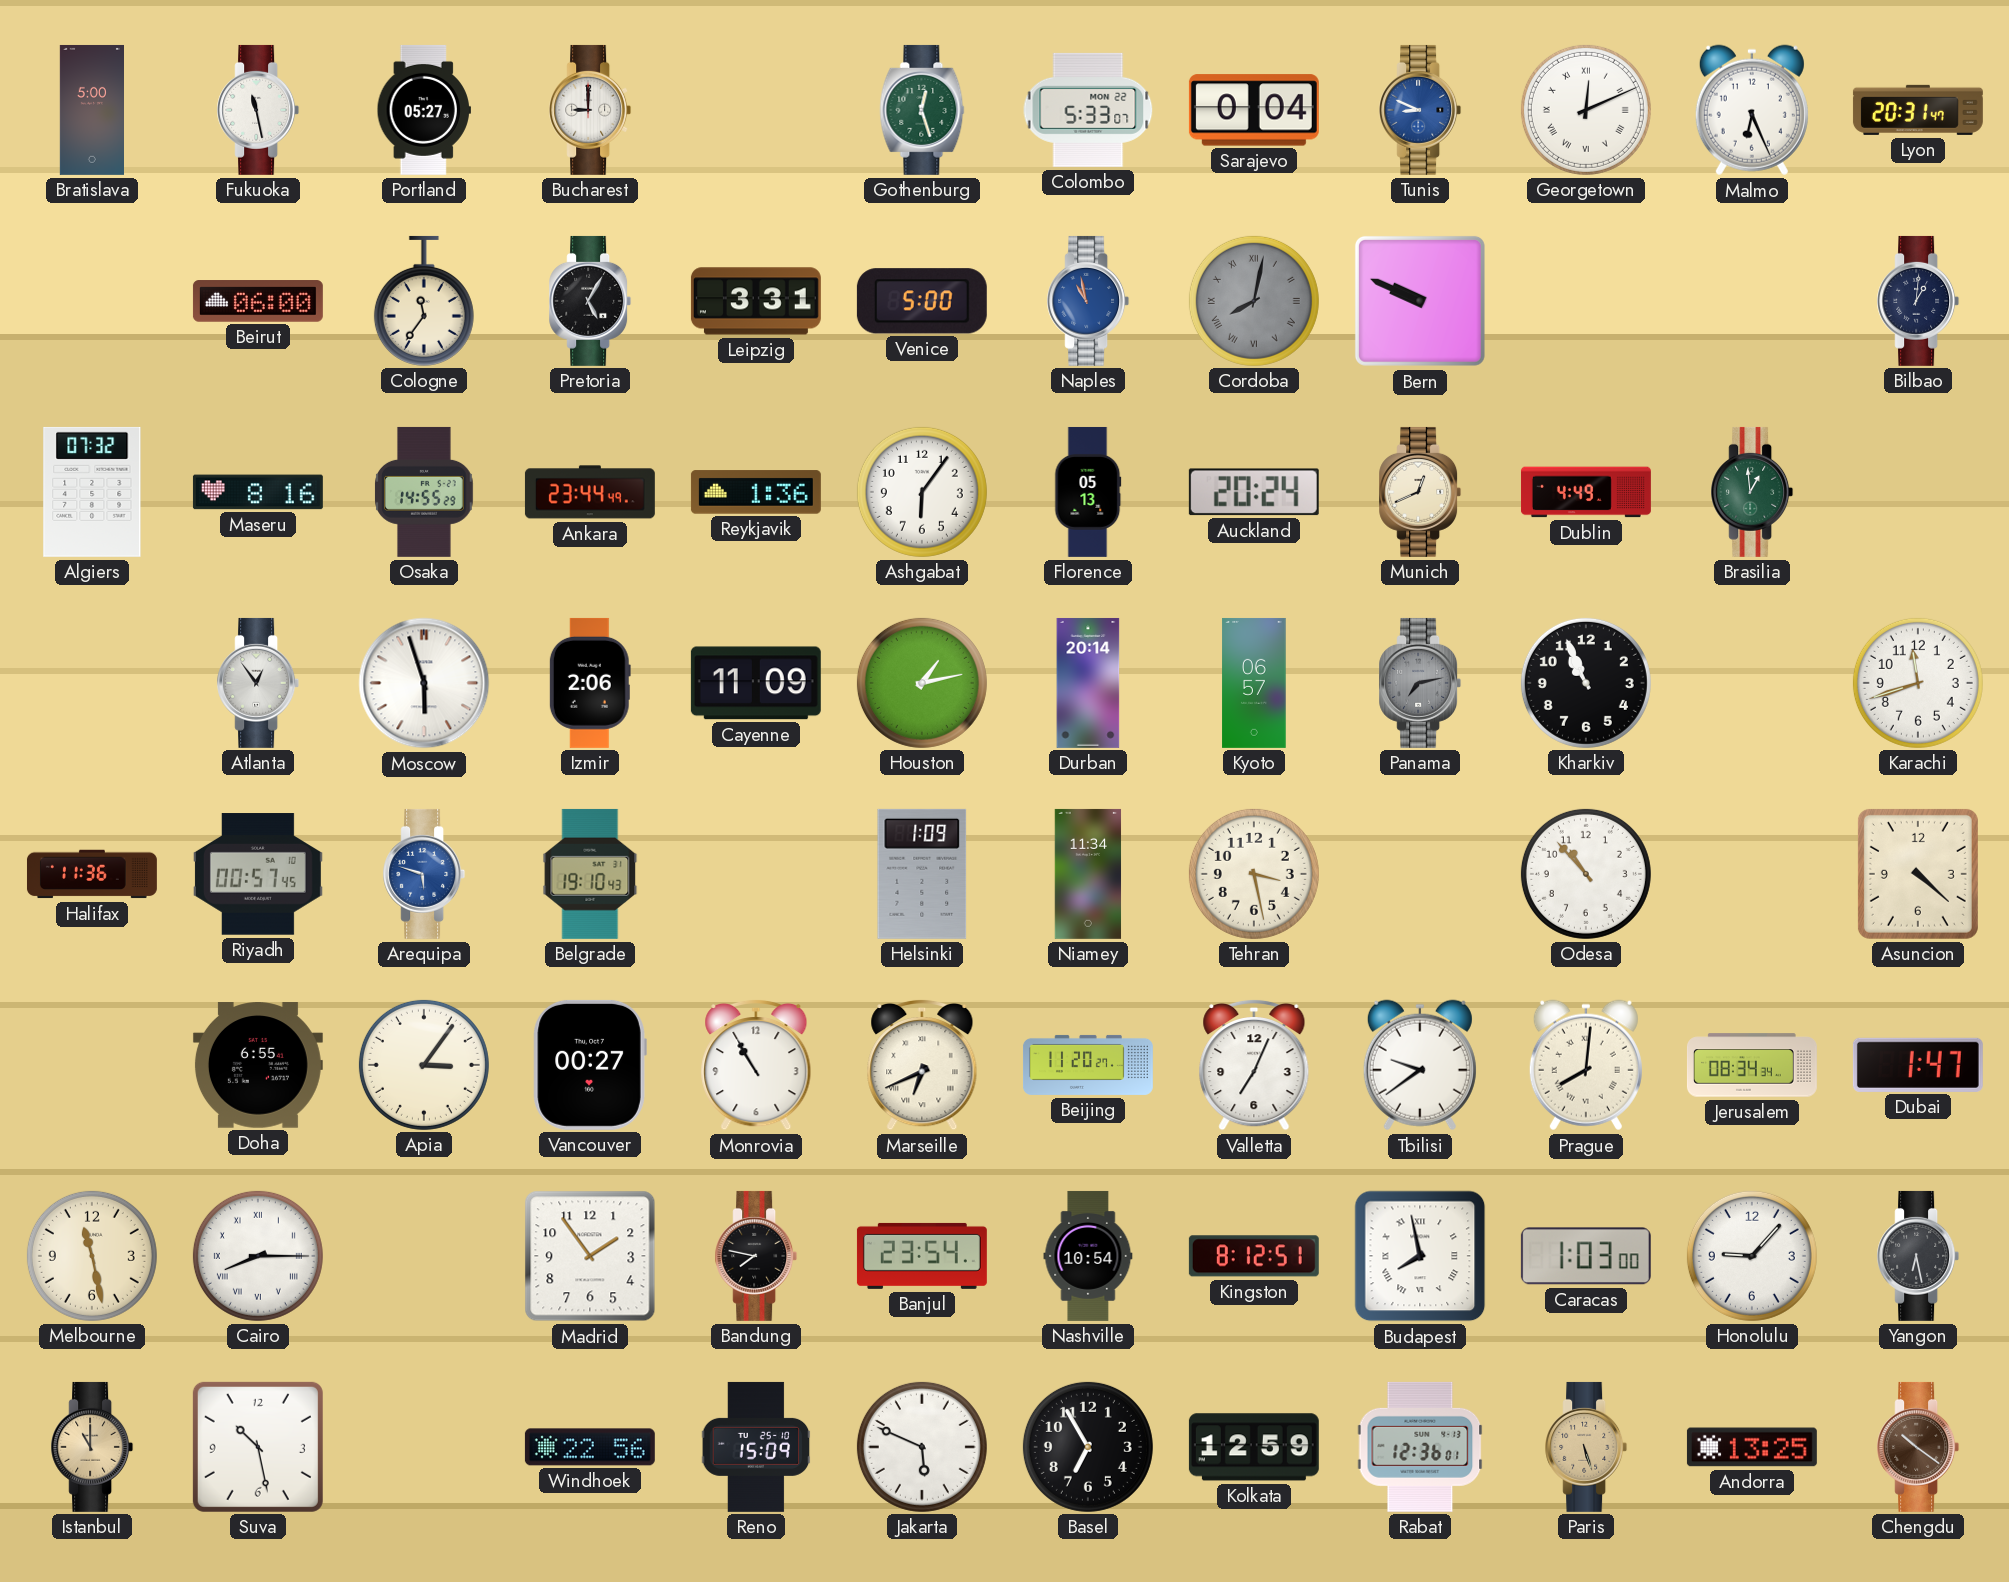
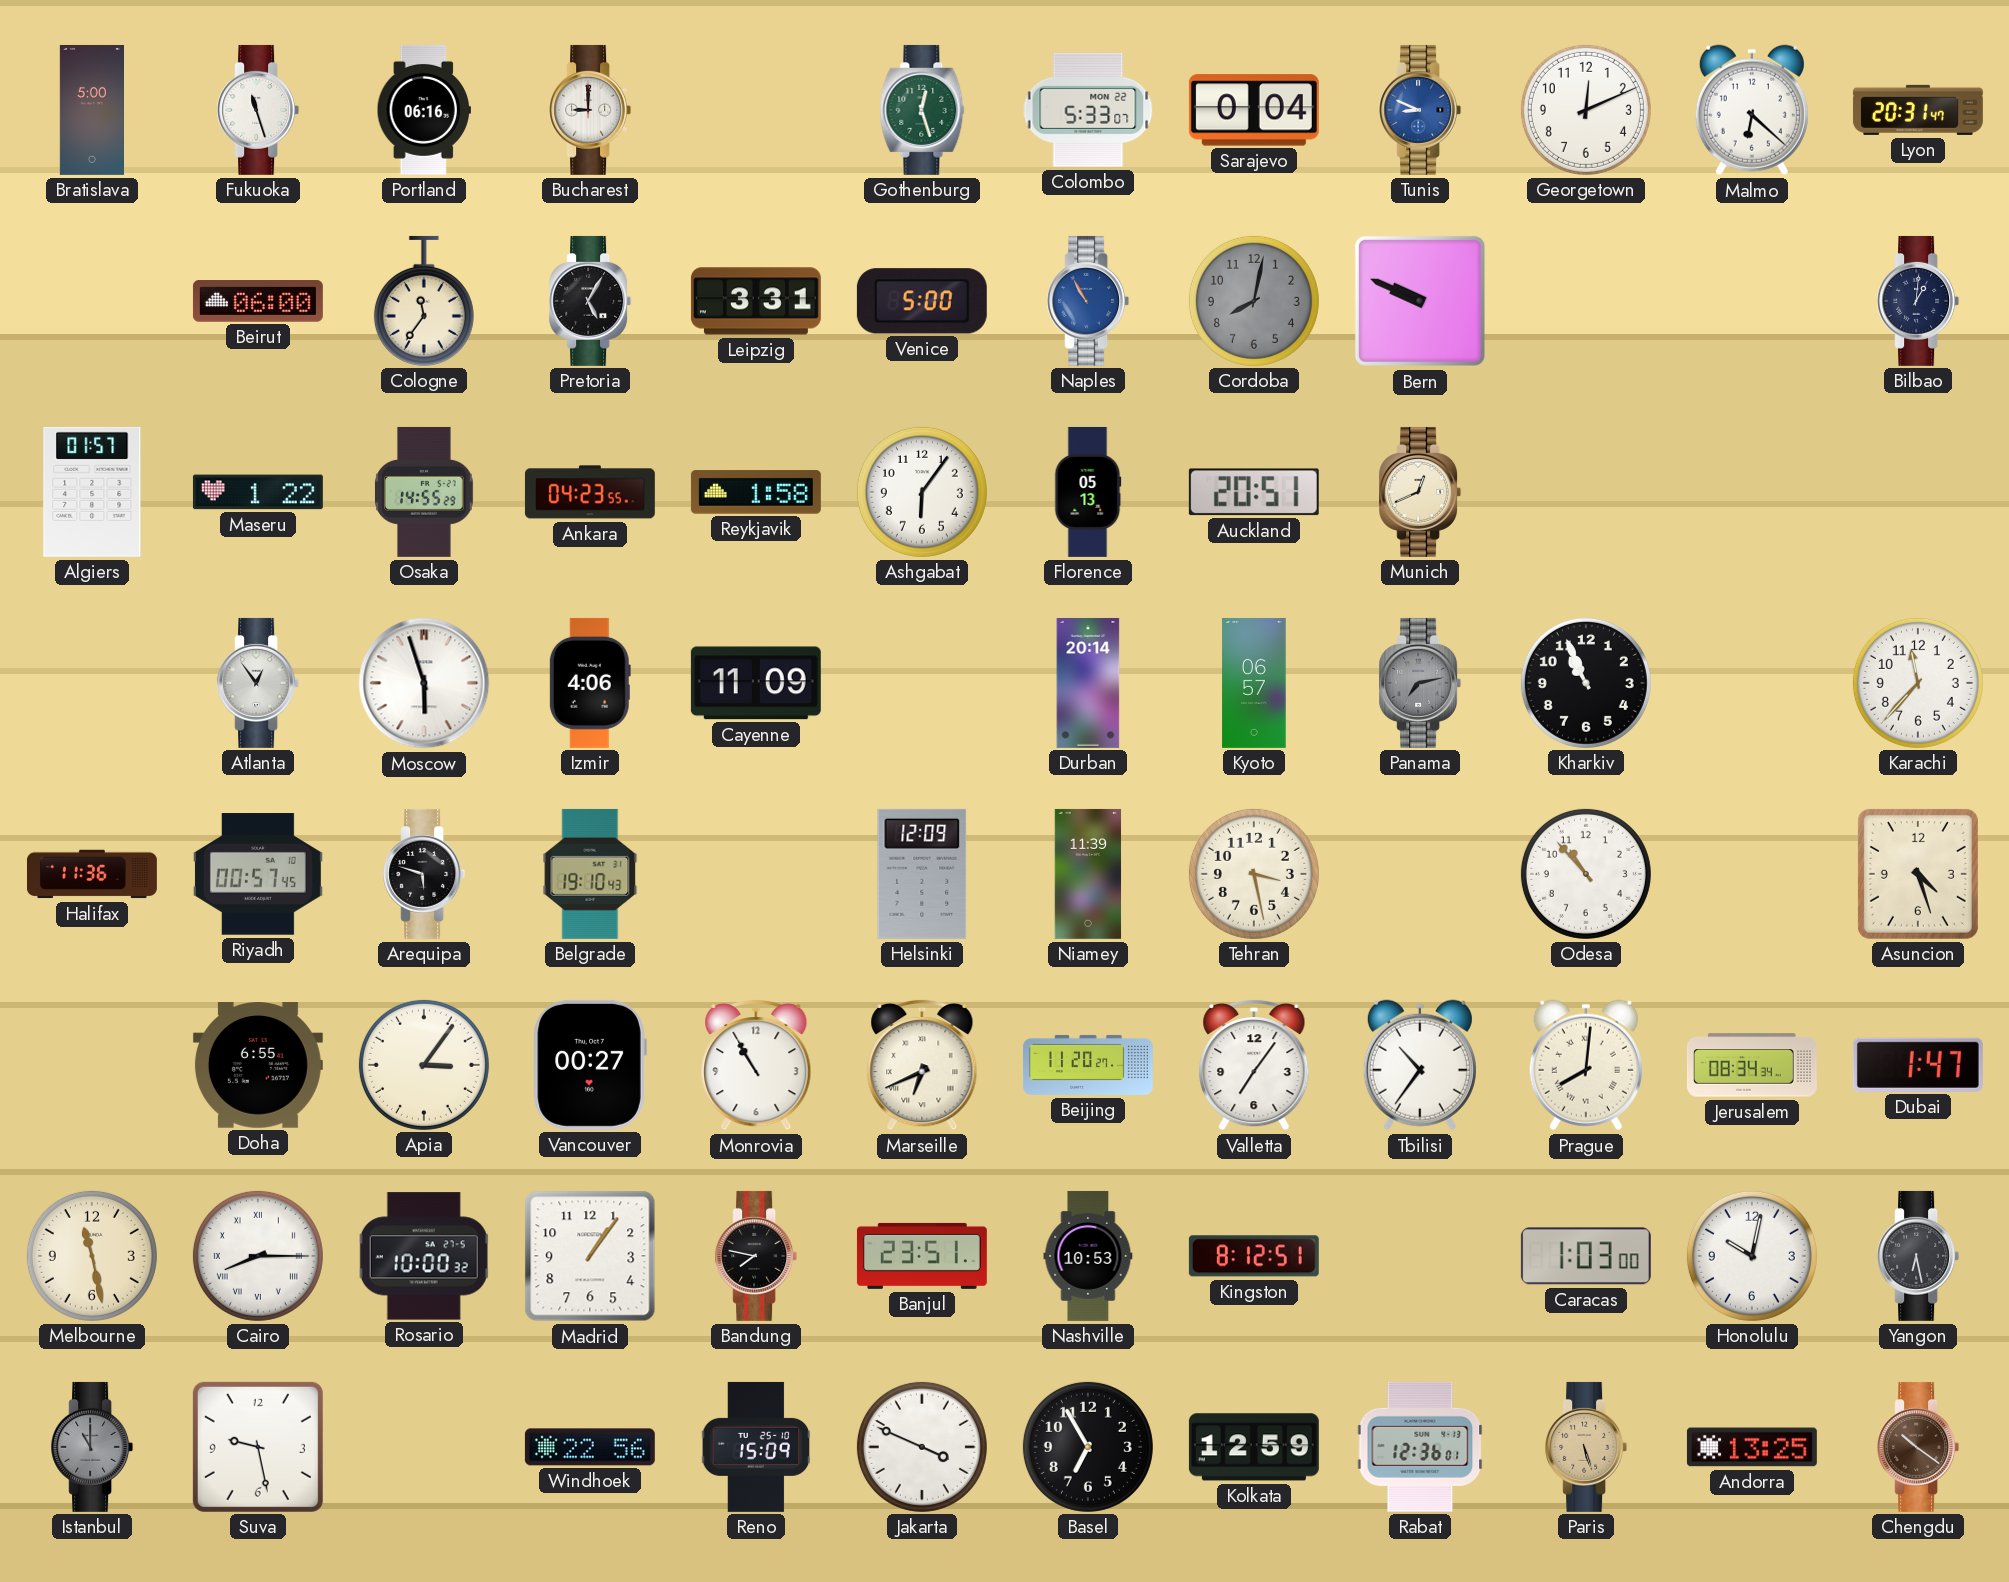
Fukuoka: 11:28 -> 11:27
Portland: 05:27 -> 06:16
Georgetown numerals: Roman -> Arabic
Malmo: 6:26 -> 6:22
Naples: 10:58 -> 10:55
Cordoba numerals: Roman -> Arabic
Algiers: 07:32 -> 01:57
Maseru: 8:16 -> 1:22
Ankara: 23:44 -> 04:23
Reykjavik: 1:36 -> 1:58
Auckland: 20:24 -> 20:51
Dublin: 4:49 -> none
Brasilia: 12:59 -> none
Izmir: 2:06 -> 4:06
Houston: 1:13 -> none
Karachi: 11:42 -> 11:37
Arequipa dial: blue -> black
Helsinki: 1:09 -> 12:09
Niamey: 11:34 -> 11:39
Asuncion: 4:22 -> 4:27
Valletta: 7:04 -> 7:06
Tbilisi: 9:39 -> 10:36
Rosario: none -> 10:00
Madrid: 1:54 -> 1:06
Banjul: 23:54 -> 23:51
Nashville: 10:54 -> 10:53
Budapest: 7:58 -> none
Honolulu: 9:07 -> 10:02
Istanbul dial: champagne -> grey
Suva: 10:28 -> 9:28
Jakarta: 5:49 -> 3:49
